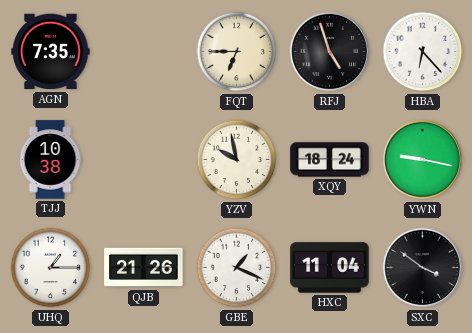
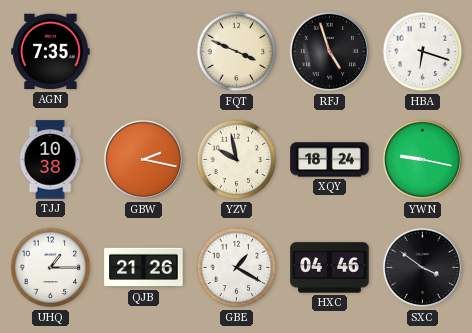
FQT: 6:45 -> 3:49
HBA: 6:23 -> 6:18
GBW: none -> 2:17
GBE: 1:19 -> 1:20
HXC: 11:04 -> 04:46
